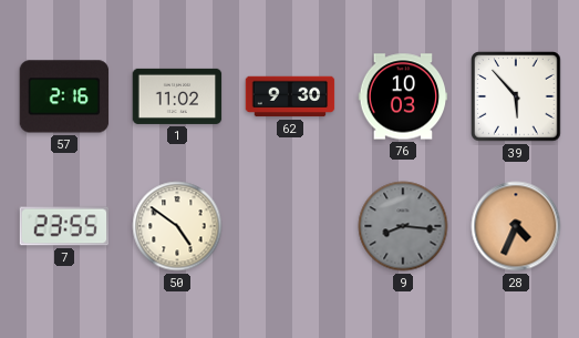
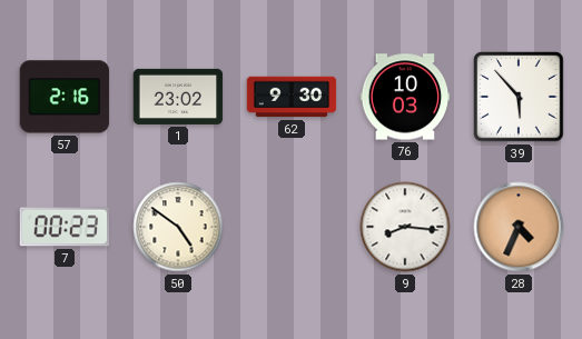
1: 11:02 -> 23:02
7: 23:55 -> 00:23
9 dial: grey -> white
